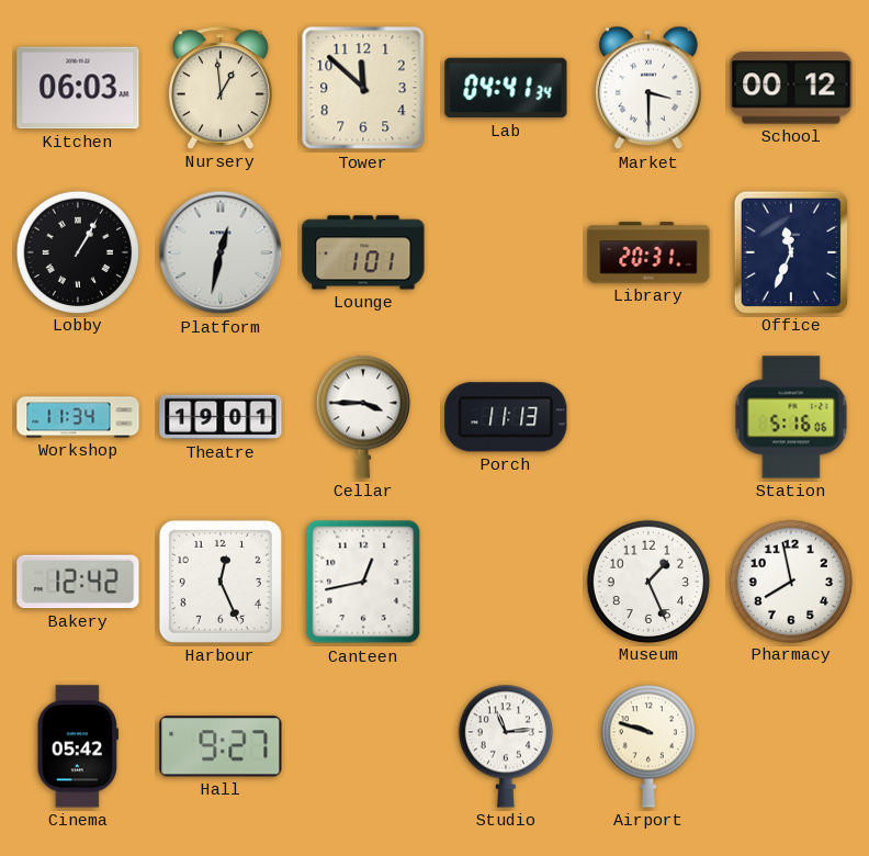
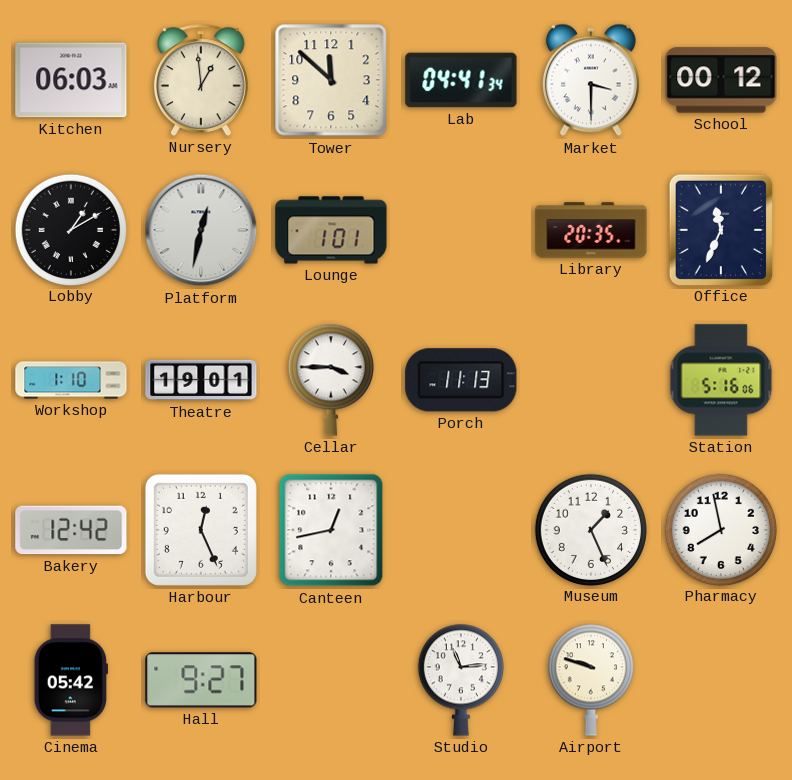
Lobby: 1:05 -> 1:10
Library: 20:31 -> 20:35
Workshop: 11:34 -> 1:10
